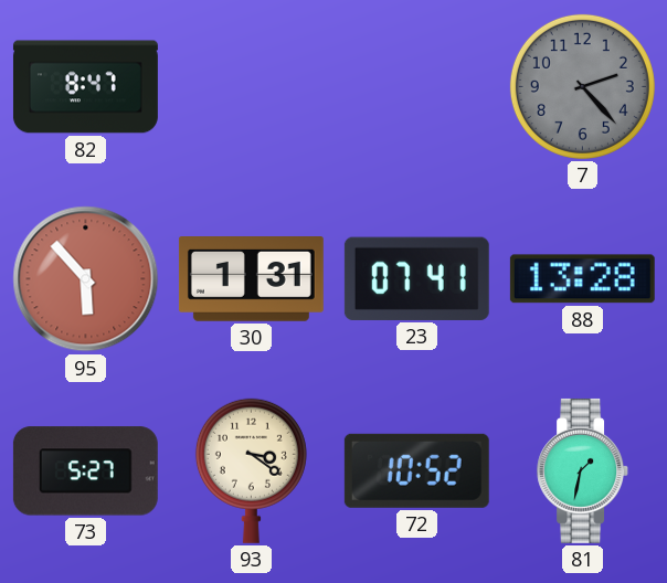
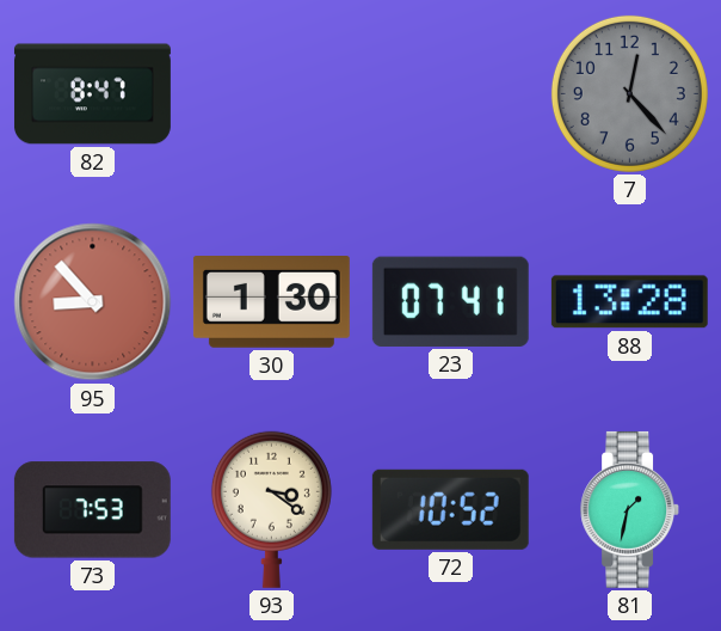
7: 2:23 -> 12:23
95: 5:53 -> 8:53
30: 1:31 -> 1:30
73: 5:27 -> 7:53
